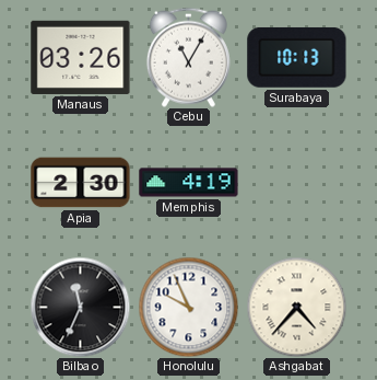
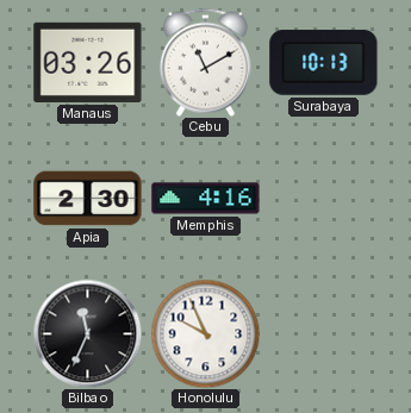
Cebu: 11:05 -> 11:10
Memphis: 4:19 -> 4:16
Ashgabat: 4:37 -> none
